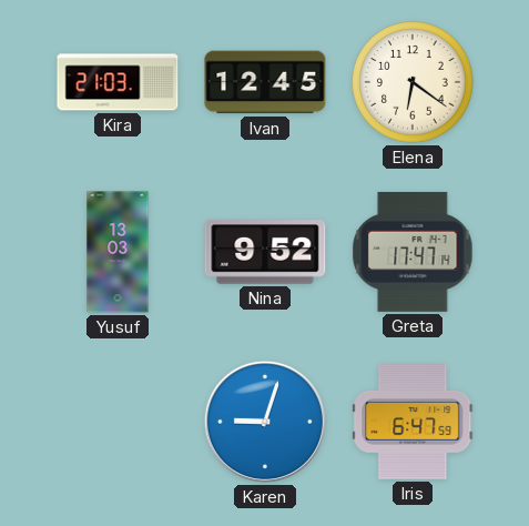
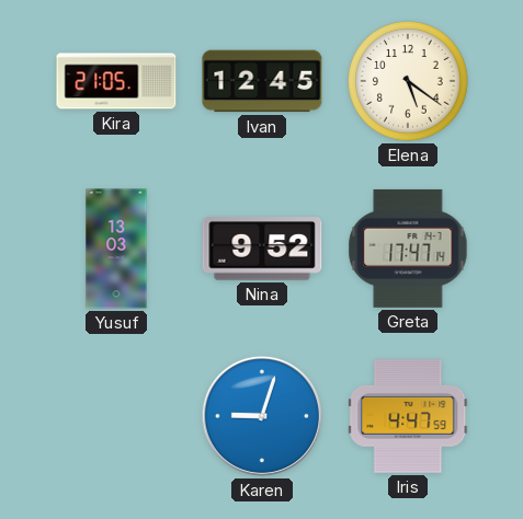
Kira: 21:03 -> 21:05
Elena: 6:21 -> 5:21
Iris: 6:47 -> 4:47
